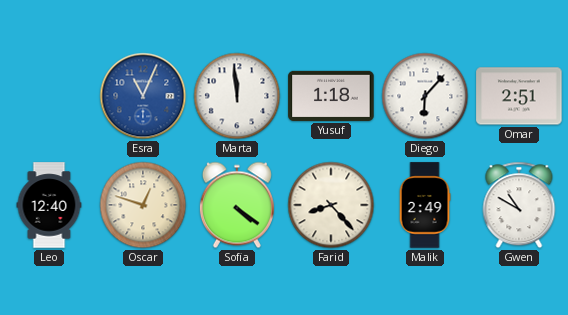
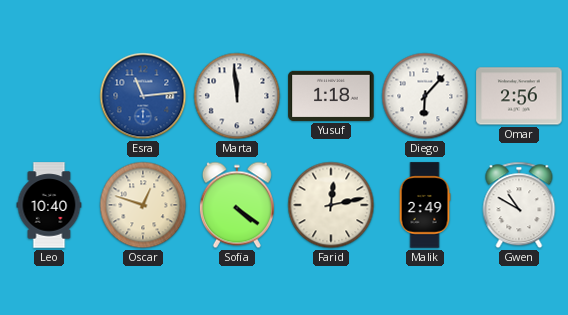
Esra: 11:04 -> 11:14
Omar: 2:51 -> 2:56
Leo: 12:40 -> 10:40
Farid: 8:23 -> 12:13
